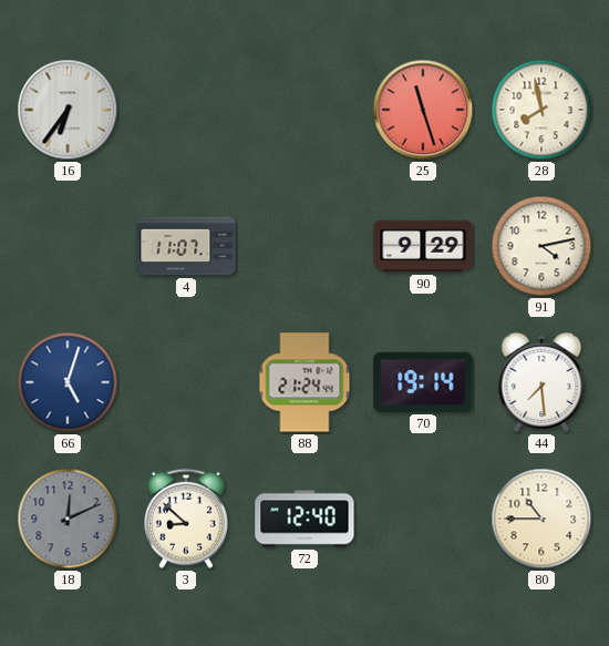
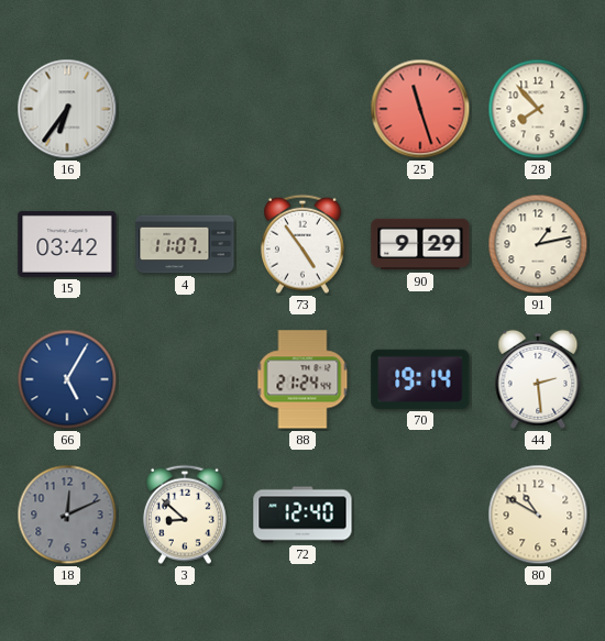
28: 7:58 -> 7:53
15: none -> 03:42
73: none -> 4:54
91: 4:13 -> 1:13
66: 5:03 -> 5:05
44: 7:29 -> 2:29
80: 10:45 -> 10:50
